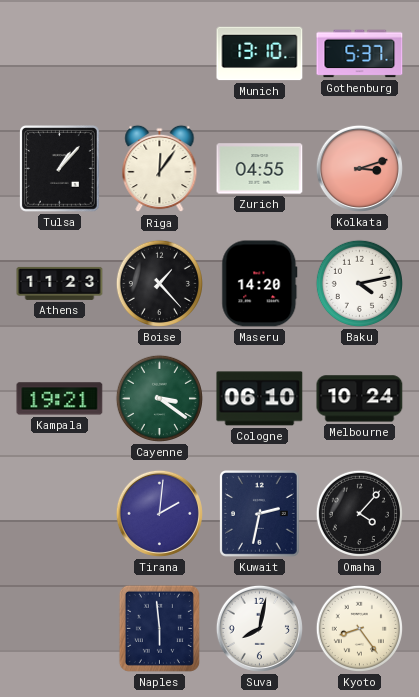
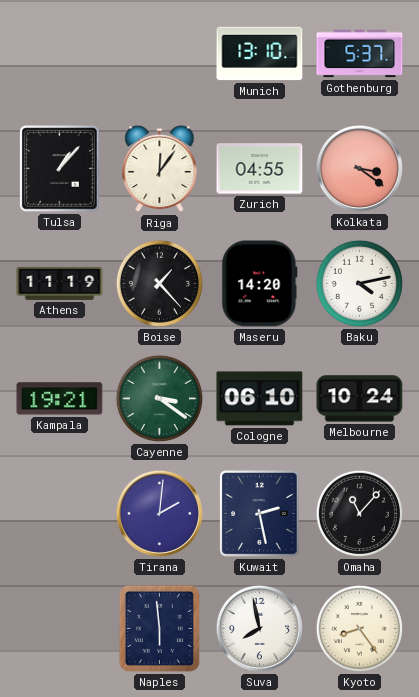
Kolkata: 3:12 -> 3:21
Athens: 11:23 -> 11:19
Kuwait: 2:32 -> 2:28
Omaha: 4:07 -> 11:07
Suva: 8:02 -> 7:58
